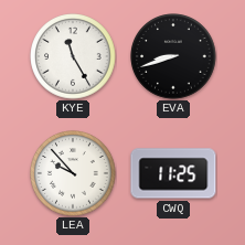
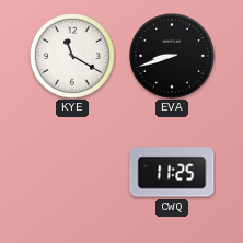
KYE: 11:25 -> 11:20
LEA: 9:53 -> none
